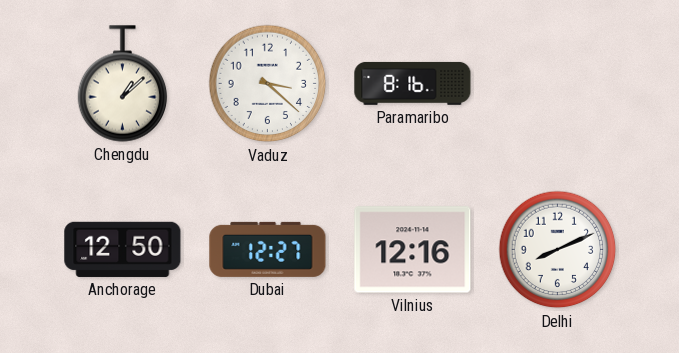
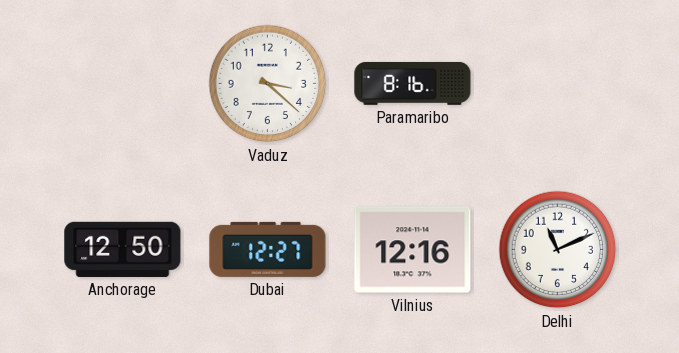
Chengdu: 1:08 -> none
Delhi: 8:11 -> 11:11
